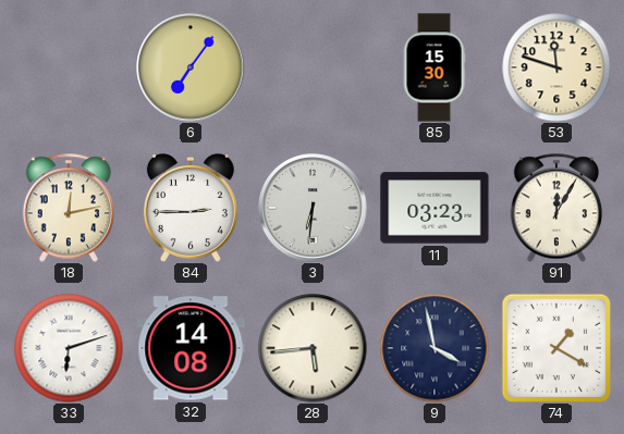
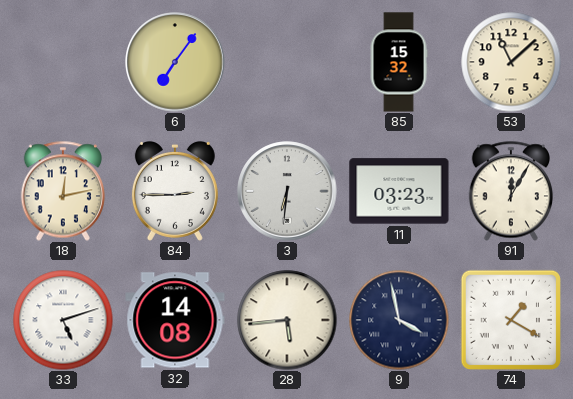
85: 15:30 -> 15:32
53: 11:48 -> 11:08
33: 6:12 -> 5:12
